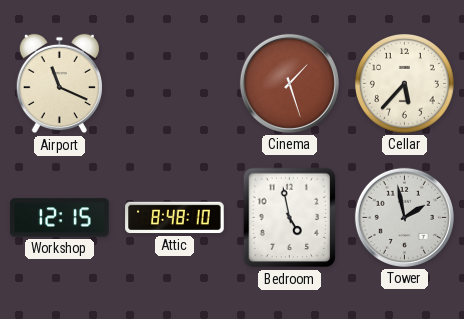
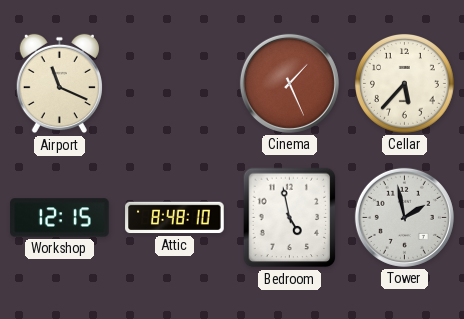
Cinema: 1:27 -> 1:26
